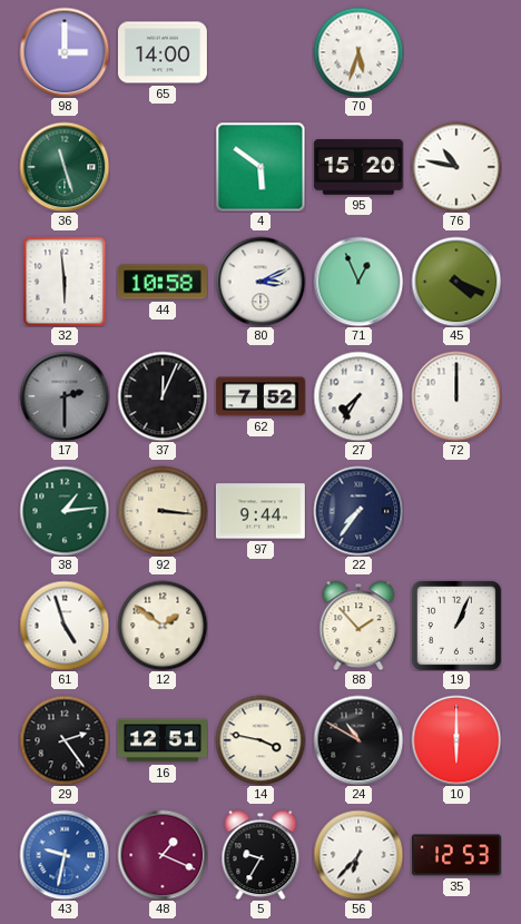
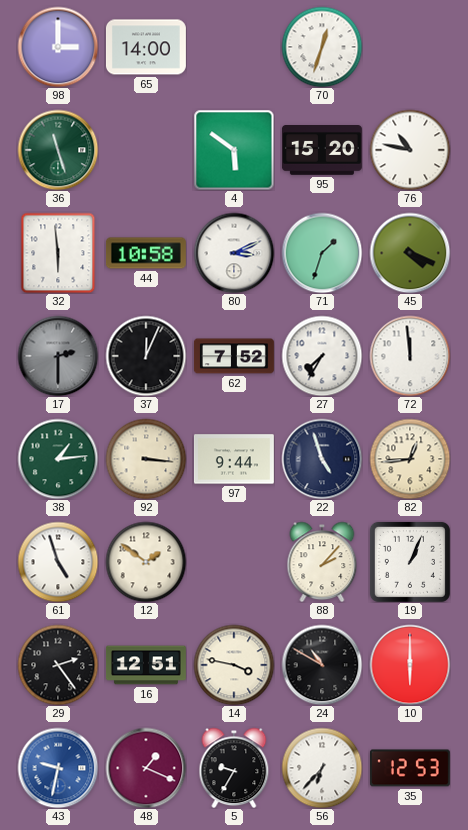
70: 5:33 -> 12:33
71: 12:56 -> 1:33
72: 12:00 -> 11:59
22: 7:36 -> 4:57
82: none -> 12:44
88: 1:53 -> 2:07
